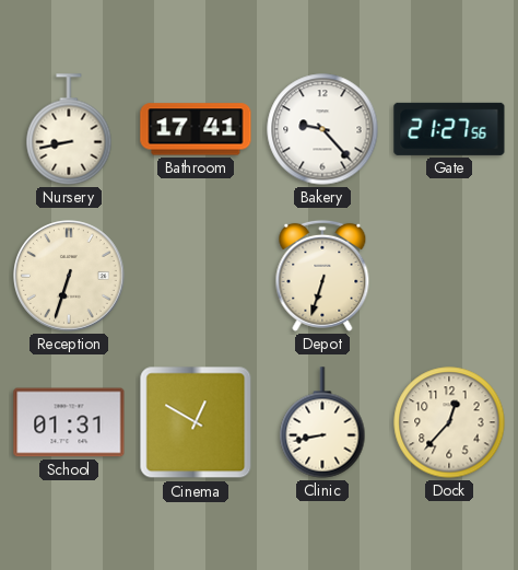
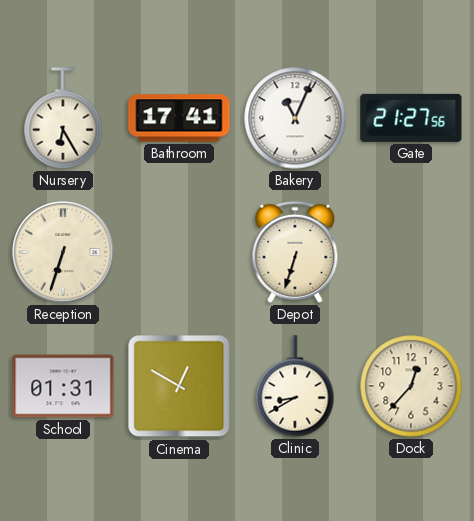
Nursery: 8:43 -> 6:25
Bakery: 9:23 -> 11:04
Clinic: 8:43 -> 8:40
